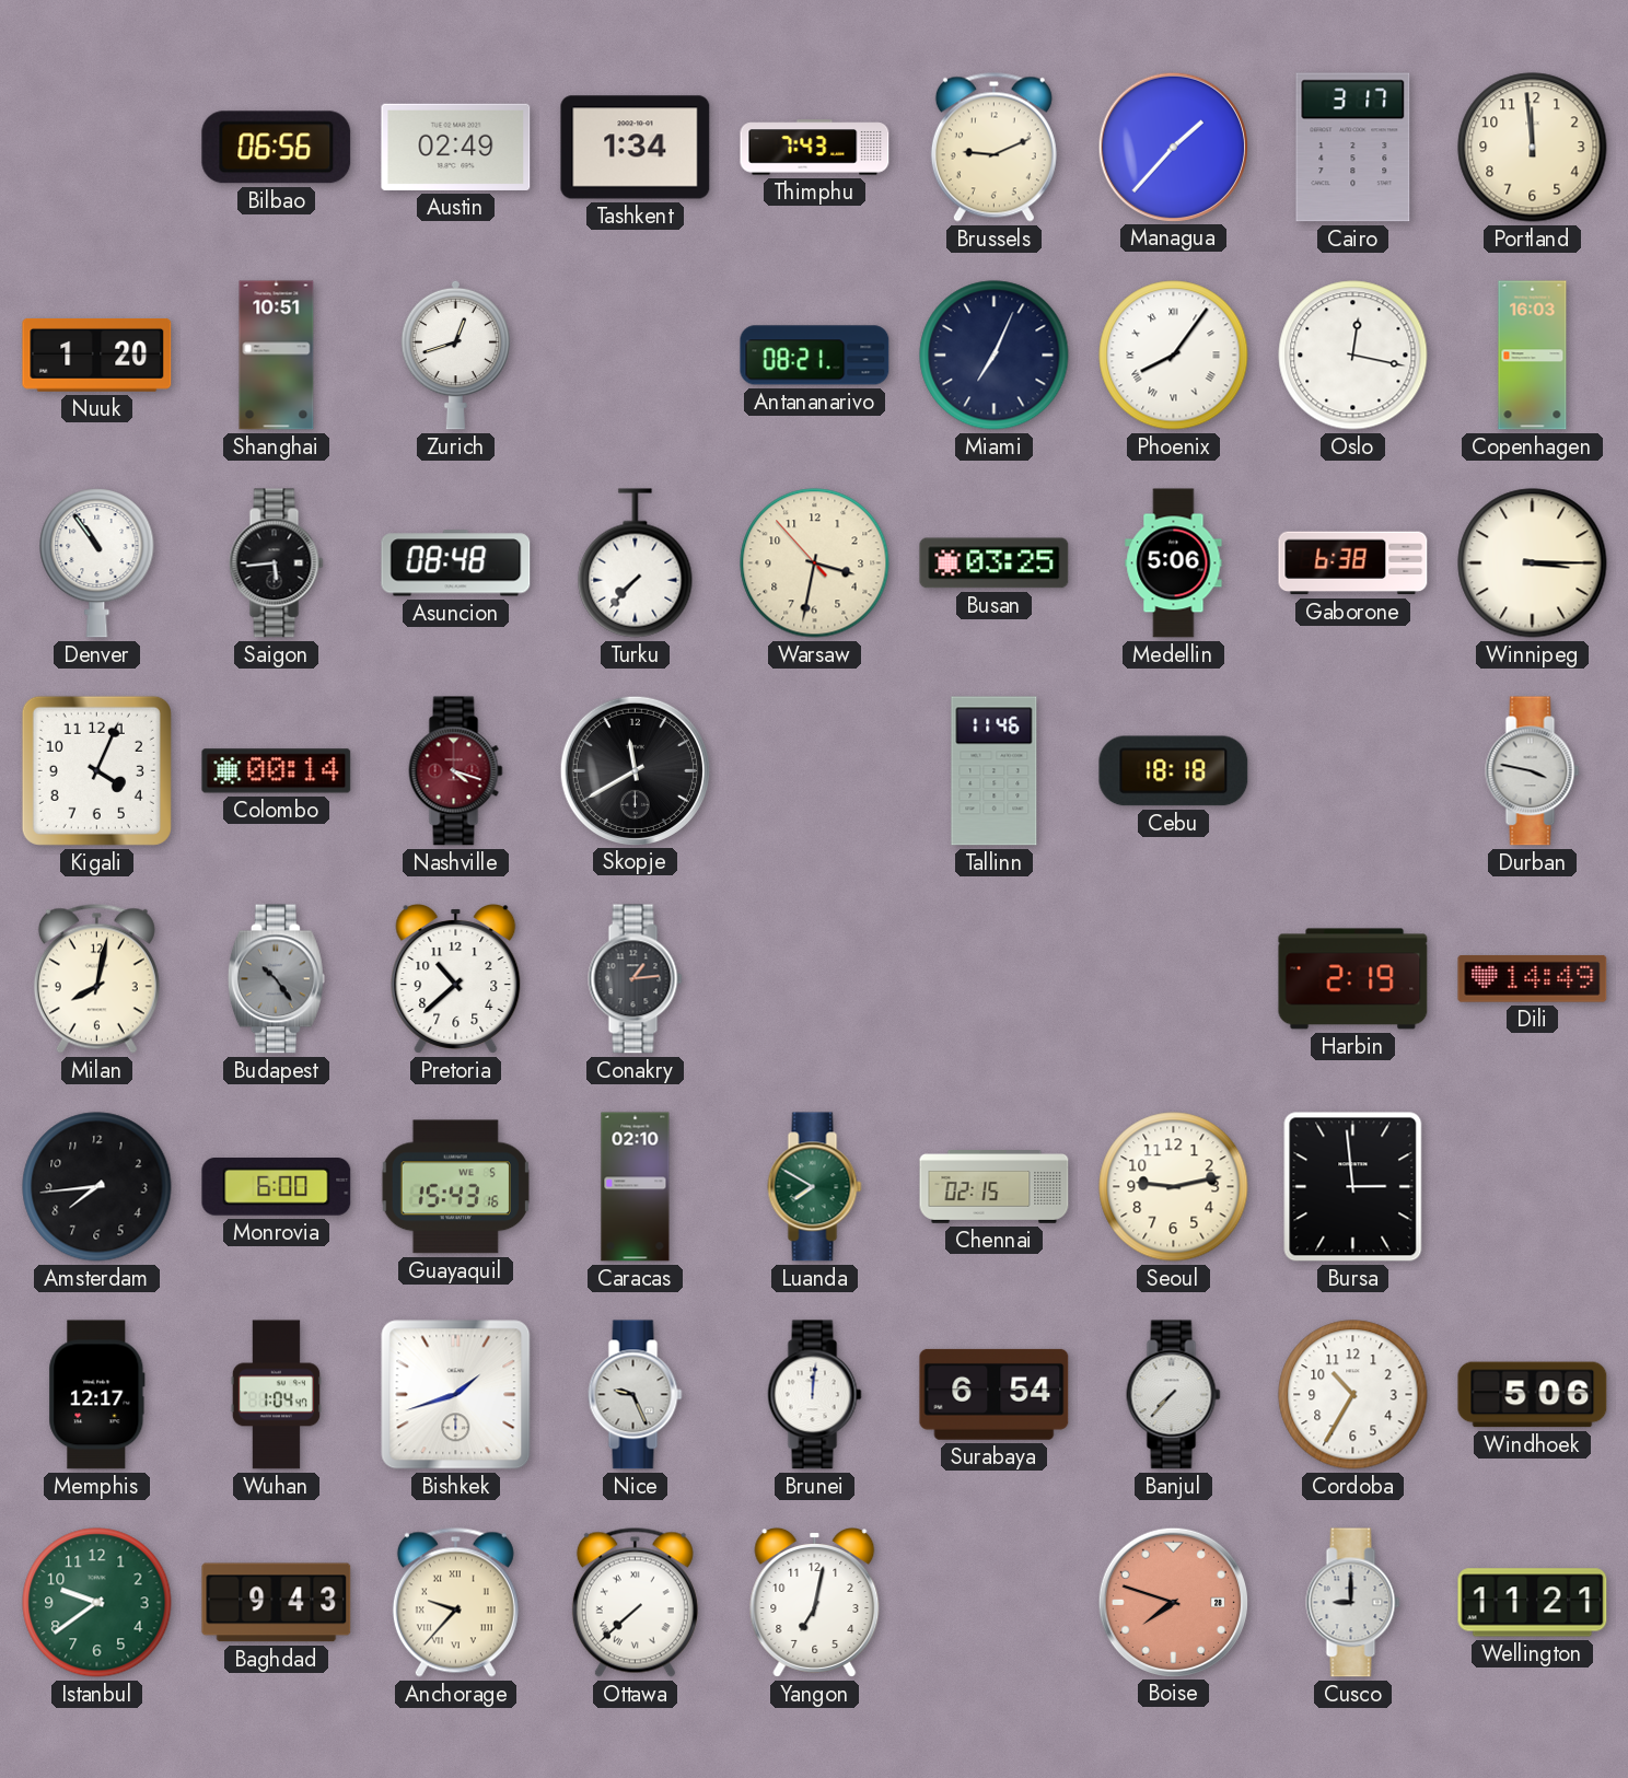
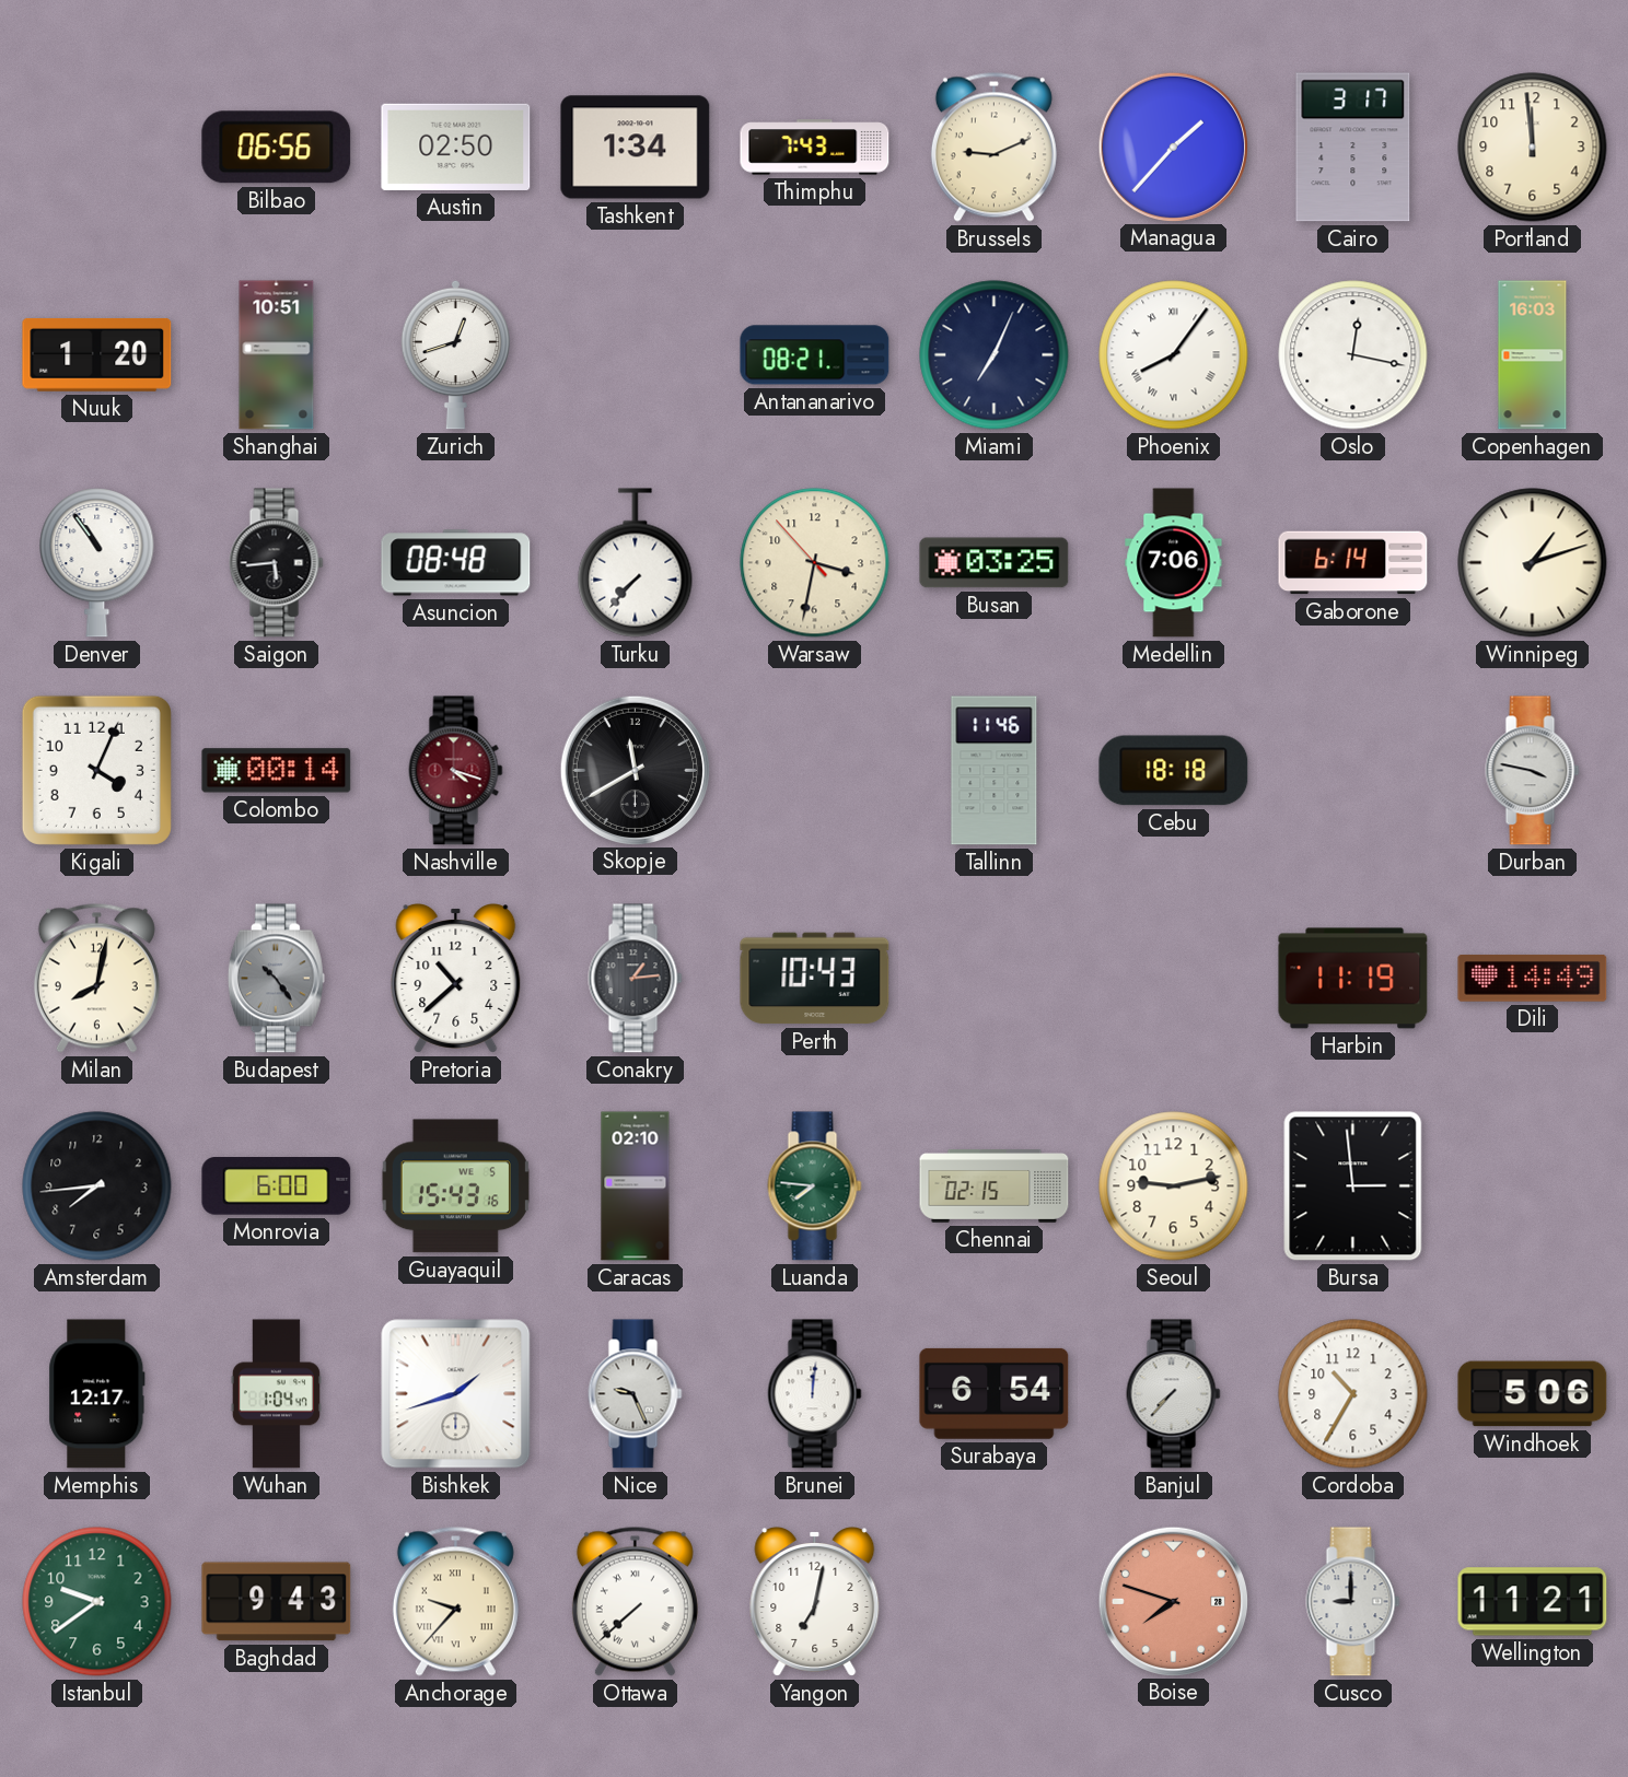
Austin: 02:49 -> 02:50
Medellin: 5:06 -> 7:06
Gaborone: 6:38 -> 6:14
Winnipeg: 3:15 -> 1:12
Perth: none -> 10:43
Harbin: 2:19 -> 11:19
Luanda: 7:50 -> 7:46
